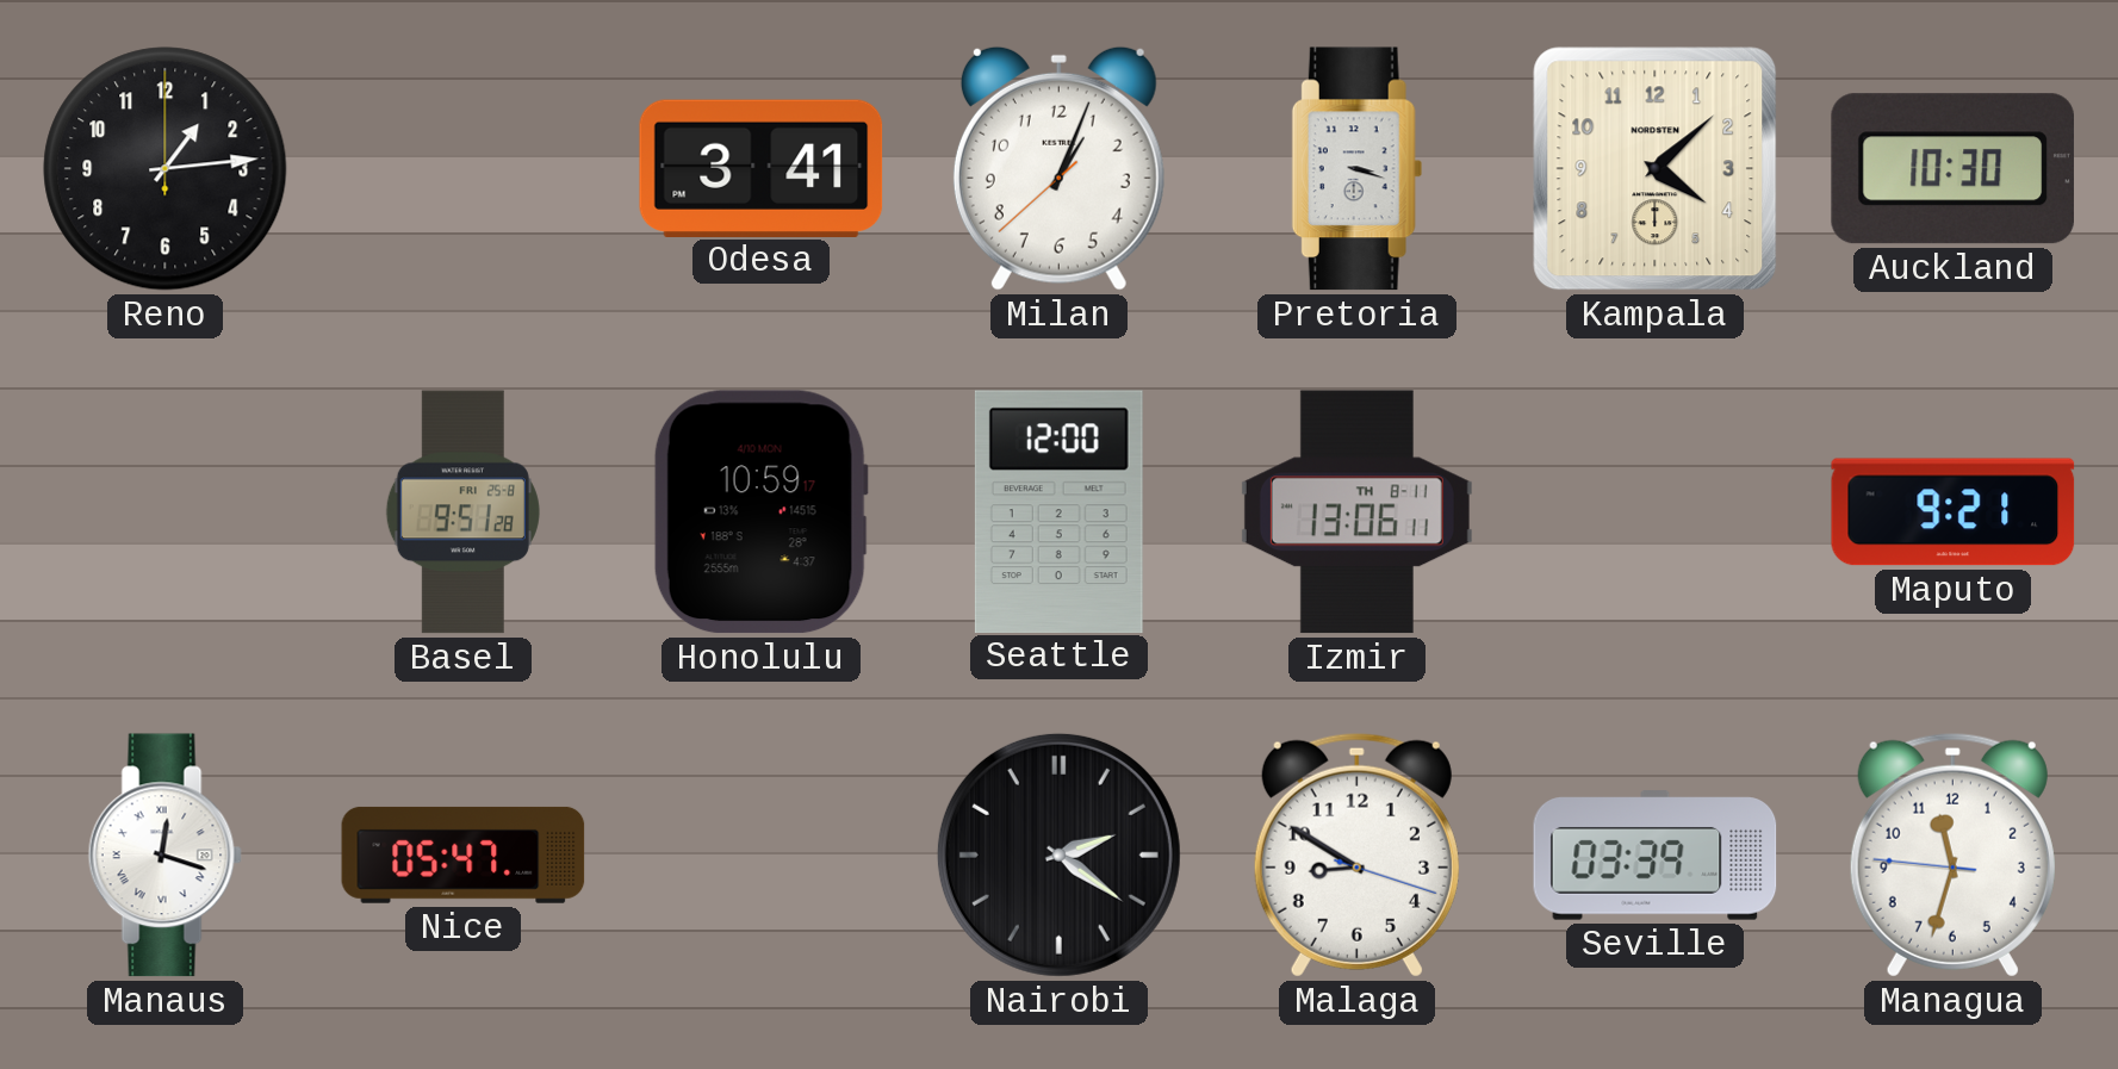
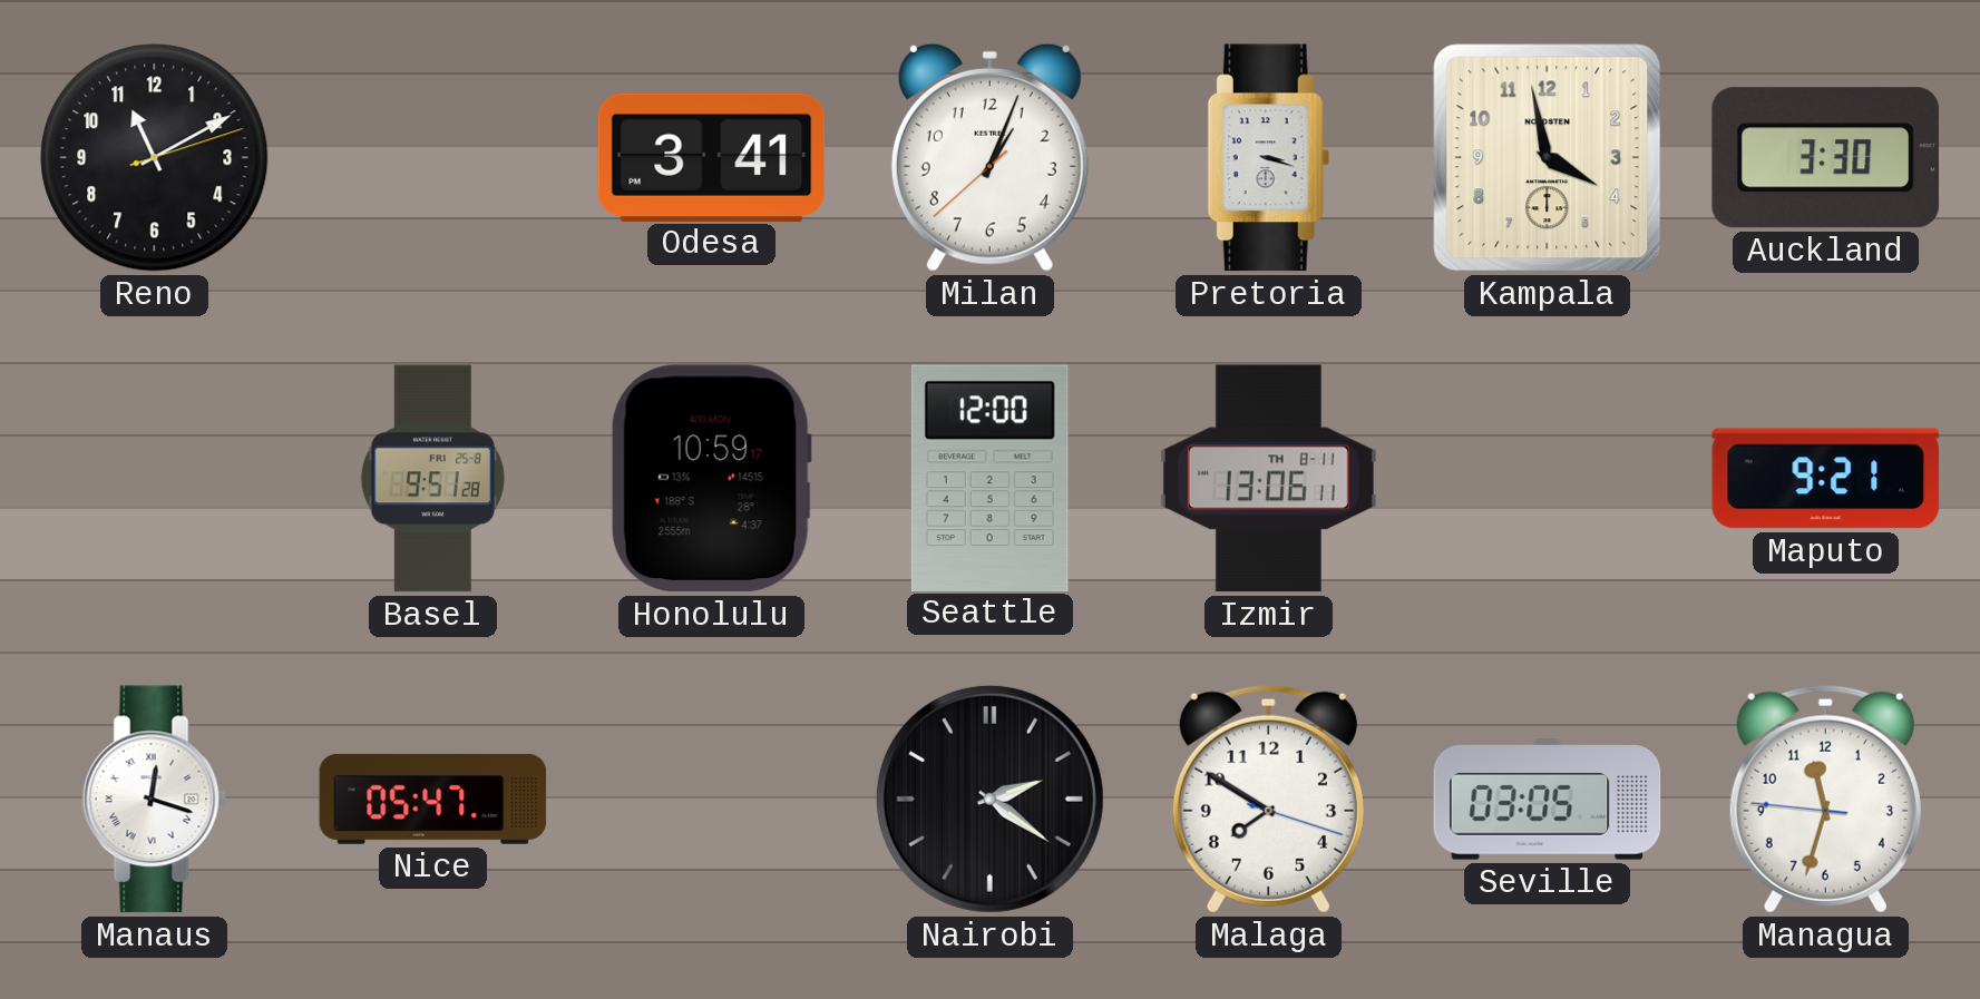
Reno: 1:14 -> 11:10
Kampala: 4:08 -> 3:58
Auckland: 10:30 -> 3:30
Malaga: 8:50 -> 7:50
Seville: 03:39 -> 03:05
